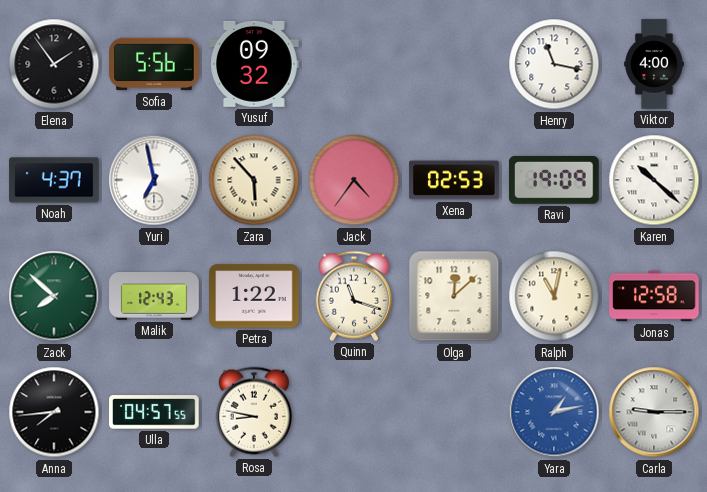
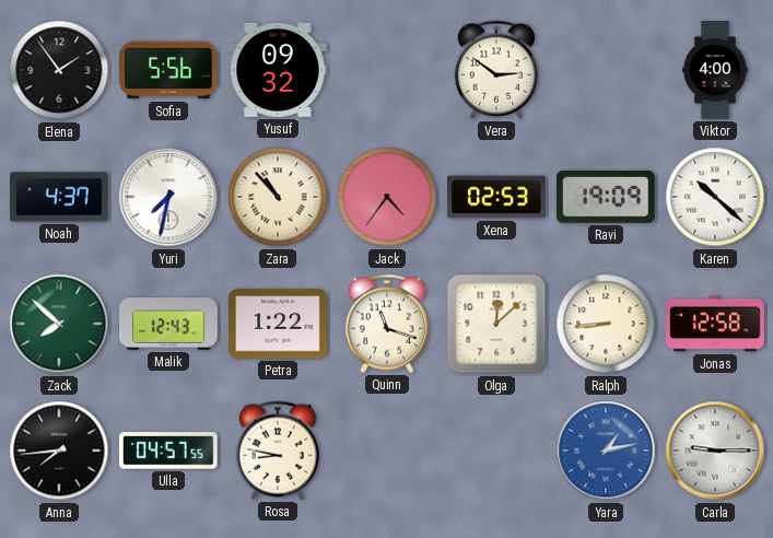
Vera: none -> 2:51
Henry: 11:17 -> none
Yuri: 6:58 -> 7:32
Zara: 5:53 -> 10:53
Ralph: 11:02 -> 8:44
